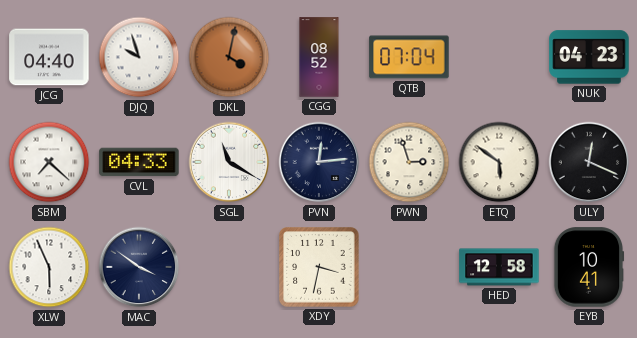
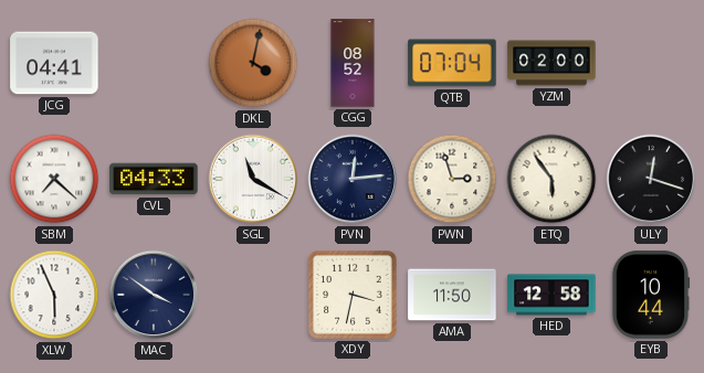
JCG: 04:40 -> 04:41
DJQ: 9:57 -> none
YZM: none -> 02:00
NUK: 04:23 -> none
ETQ: 5:51 -> 5:54
ULY: 12:19 -> 12:18
AMA: none -> 11:50
EYB: 10:41 -> 10:44
